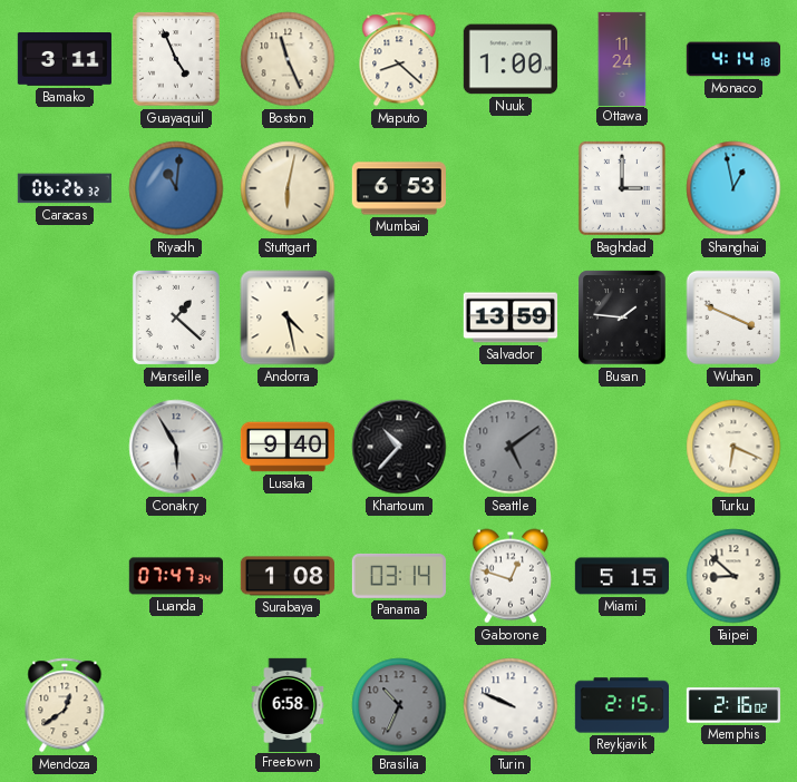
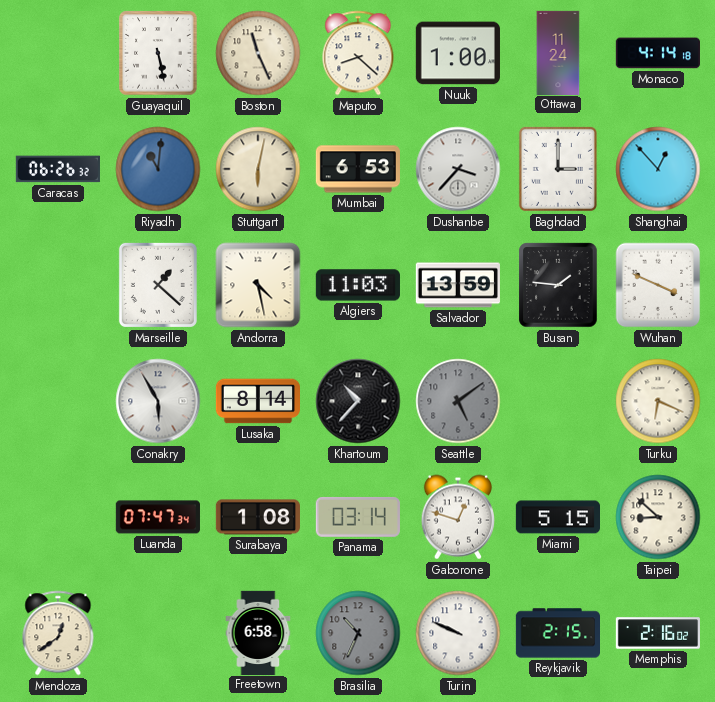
Bamako: 3:11 -> none
Guayaquil: 4:56 -> 5:28
Dushanbe: none -> 3:37
Shanghai: 12:58 -> 12:53
Algiers: none -> 11:03
Lusaka: 9:40 -> 8:14
